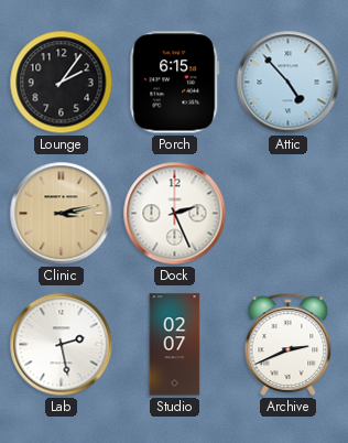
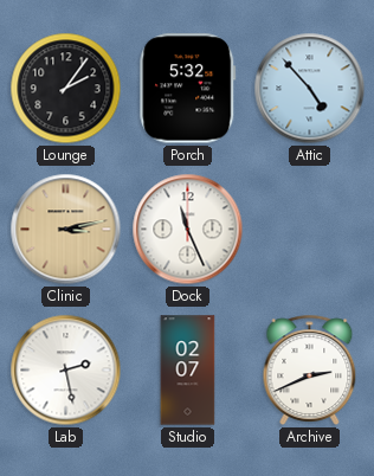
Porch: 6:15 -> 5:32
Dock: 2:26 -> 11:26
